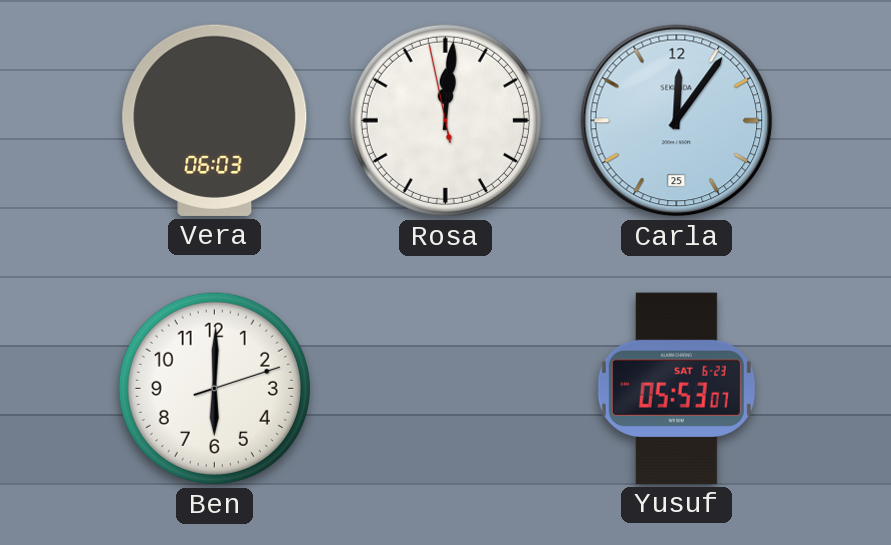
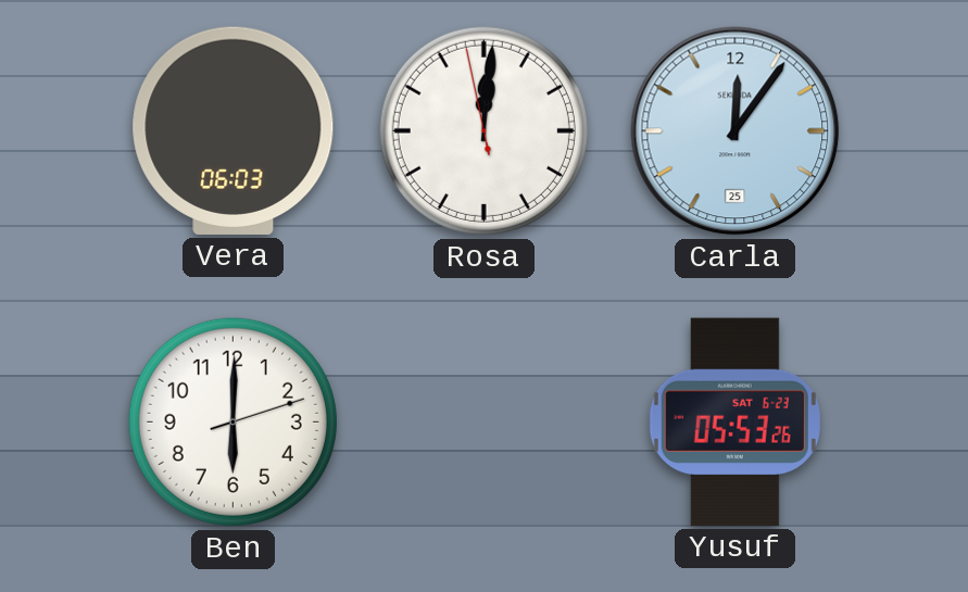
Yusuf: 05:53:07 -> 05:53:26
